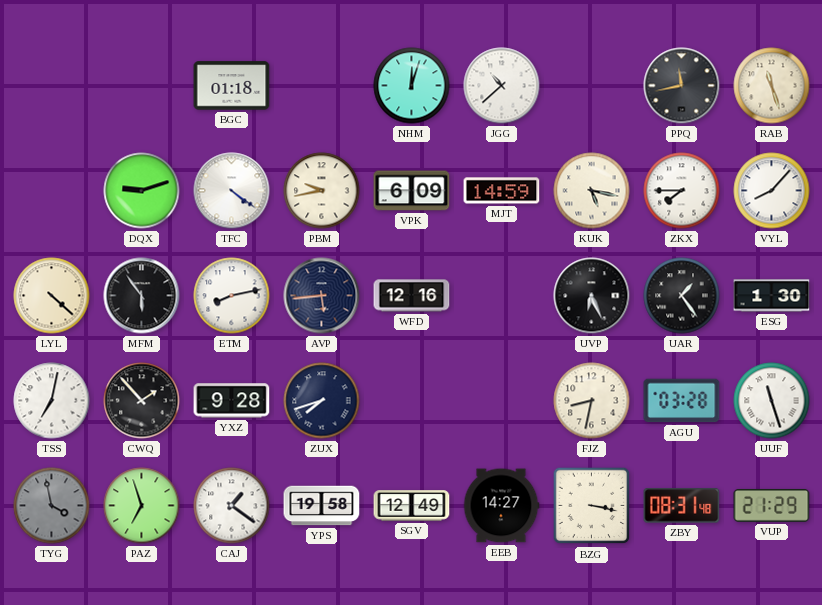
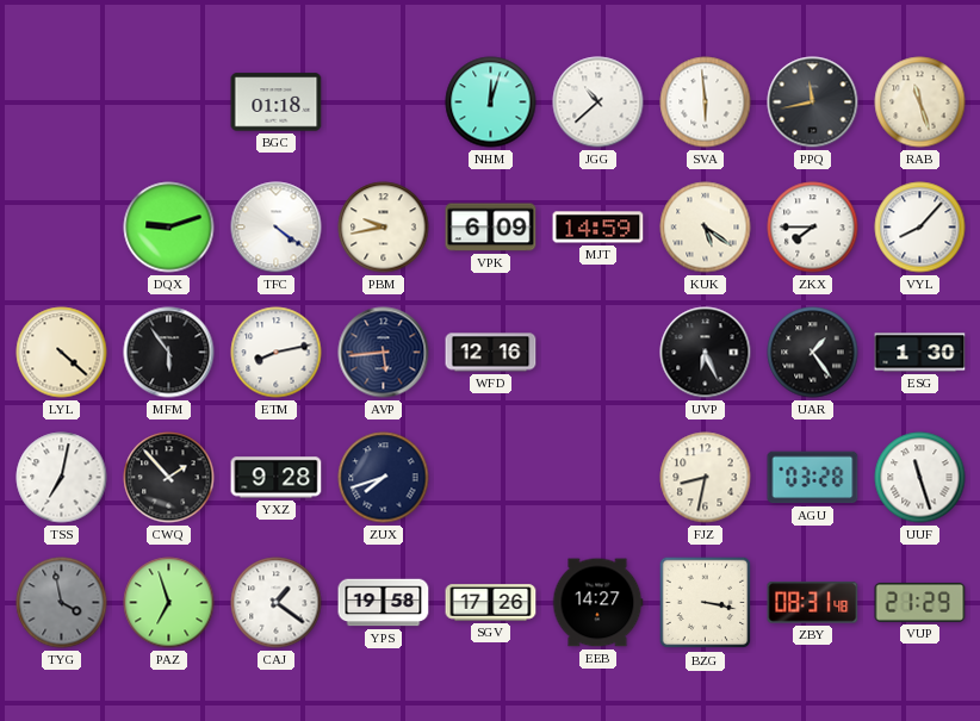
SVA: none -> 5:59
KUK: 5:17 -> 5:21
SGV: 12:49 -> 17:26
